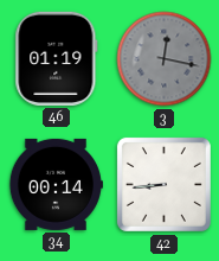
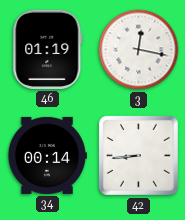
3 dial: grey -> white
